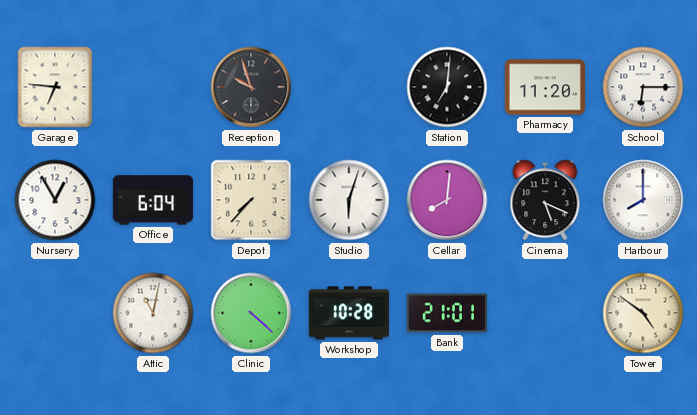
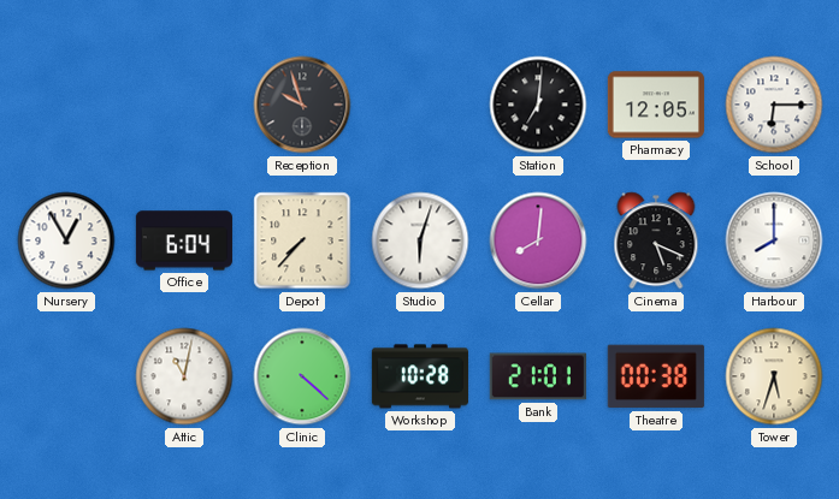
Garage: 6:46 -> none
Pharmacy: 11:20 -> 12:05
Theatre: none -> 00:38
Tower: 4:51 -> 5:33
